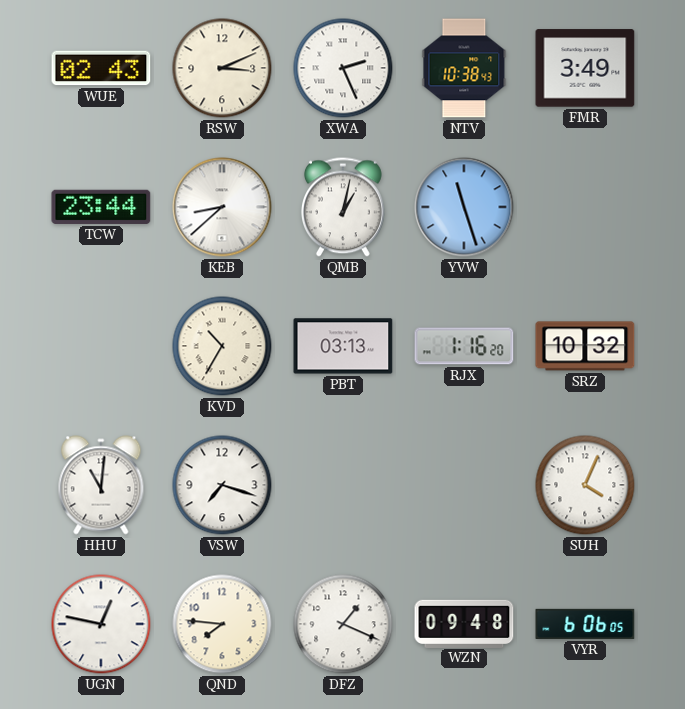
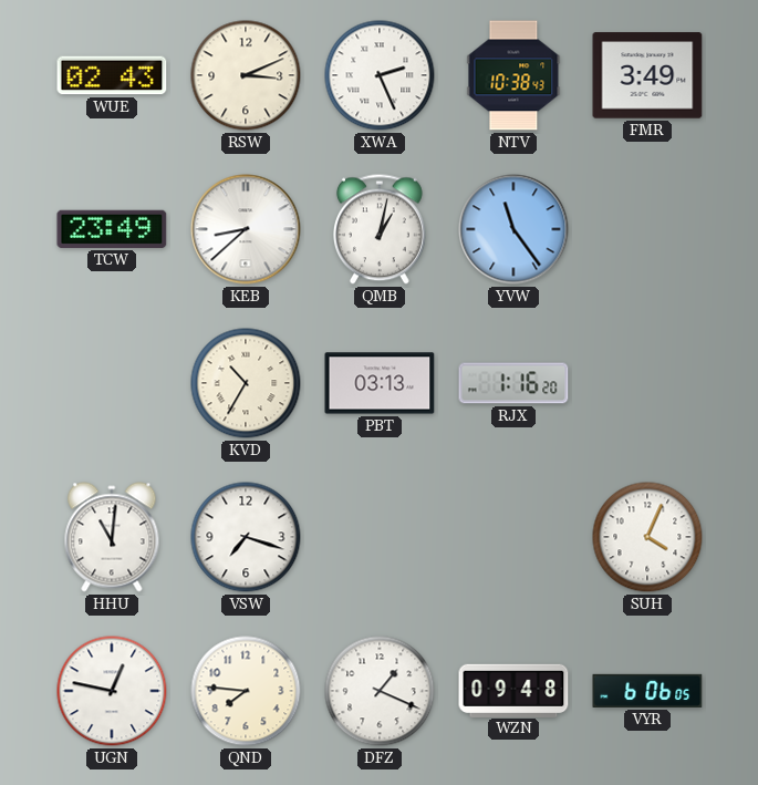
TCW: 23:44 -> 23:49
YVW: 11:27 -> 11:24
SRZ: 10:32 -> none
